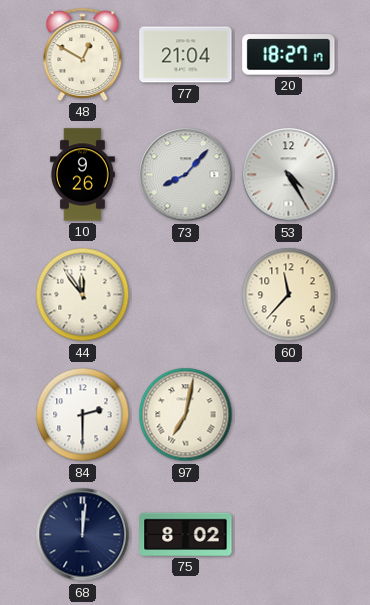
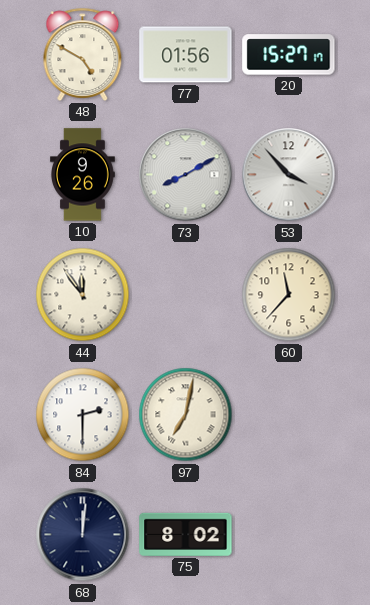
48: 12:50 -> 4:50
77: 21:04 -> 01:56
20: 18:27 -> 15:27
73: 8:07 -> 8:10
53: 4:25 -> 3:53
